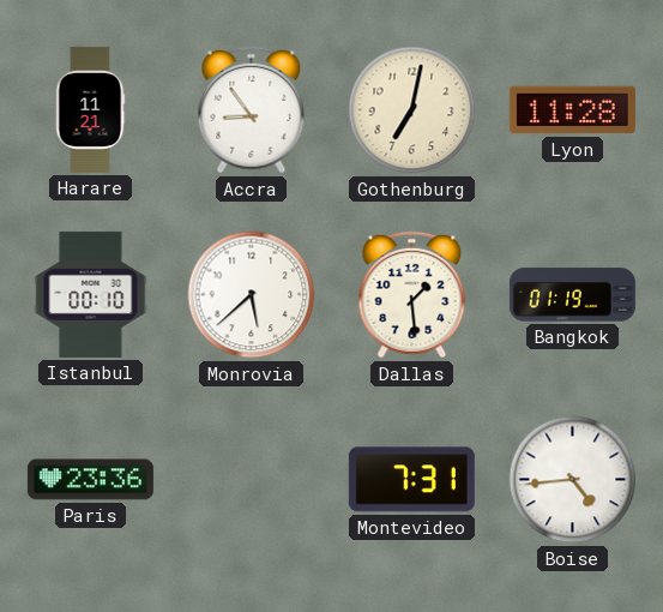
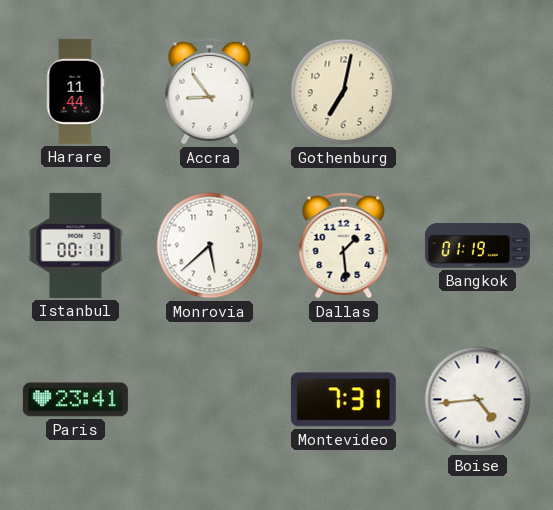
Harare: 11:21 -> 11:44
Lyon: 11:28 -> none
Istanbul: 00:10 -> 00:11
Paris: 23:36 -> 23:41
